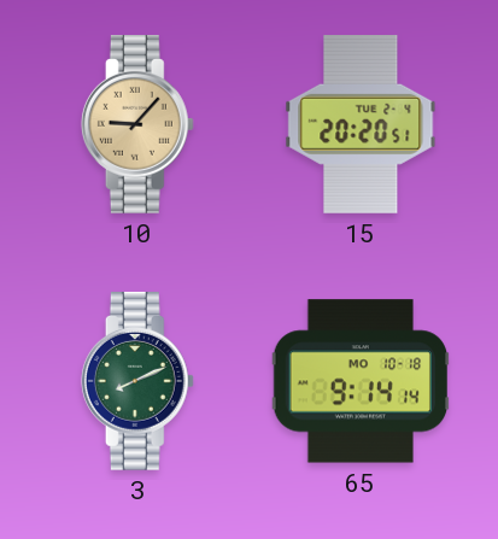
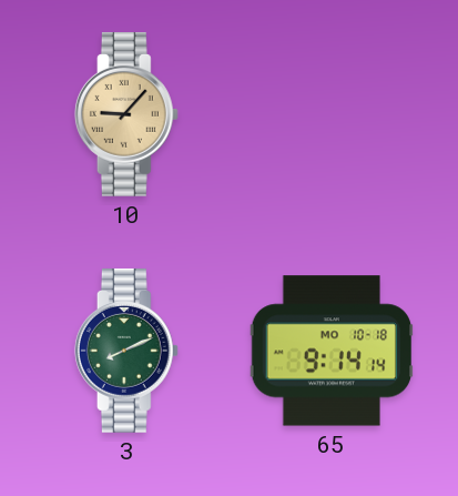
15: 20:20 -> none
